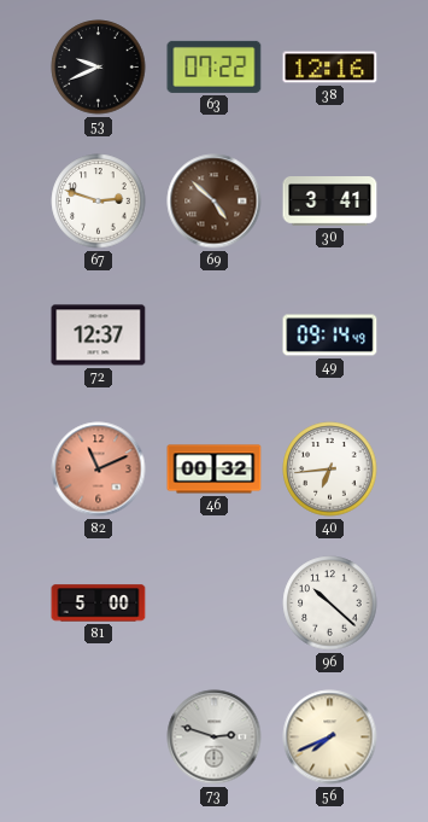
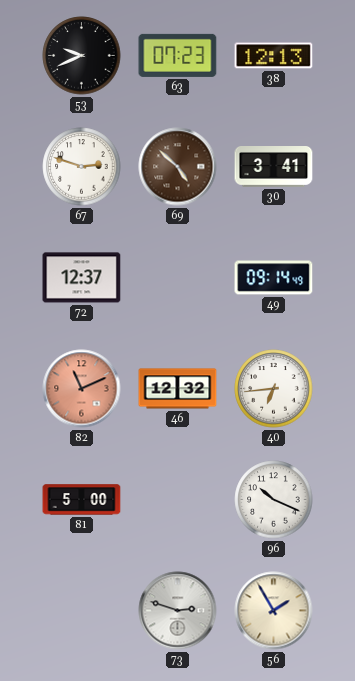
63: 07:22 -> 07:23
38: 12:16 -> 12:13
46: 00:32 -> 12:32
96: 10:22 -> 10:19
56: 7:41 -> 1:55
